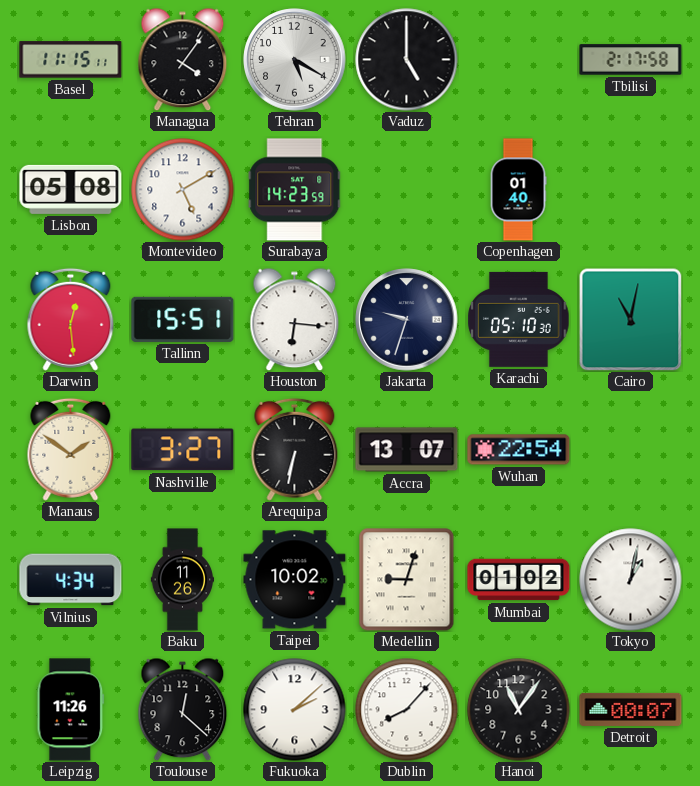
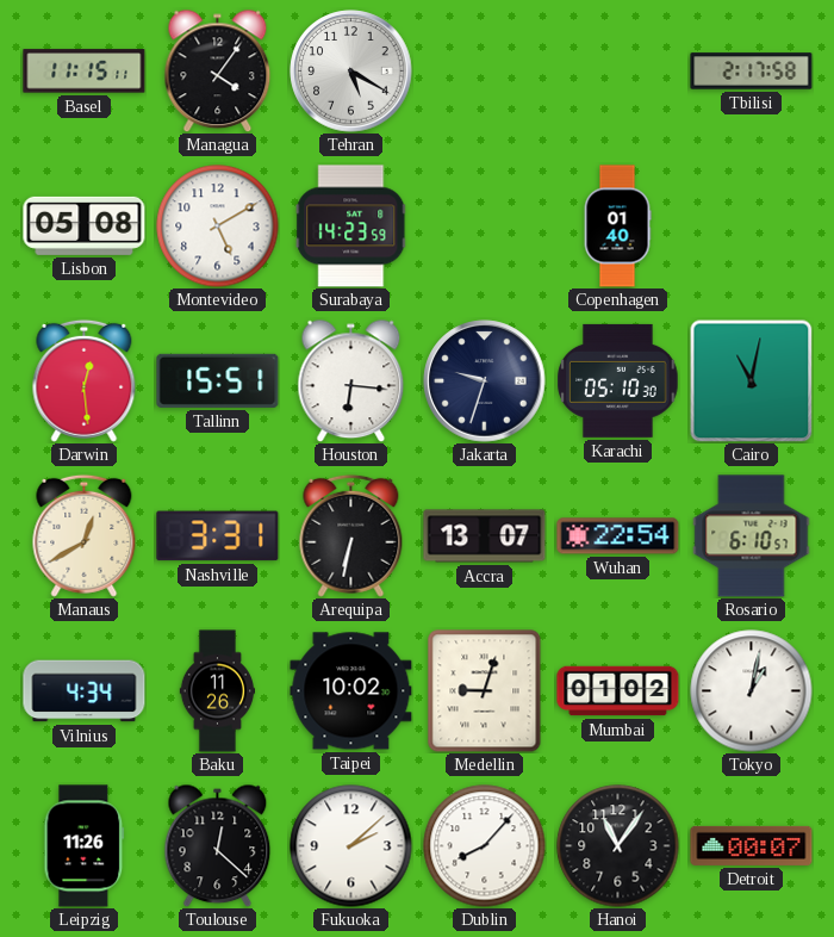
Vaduz: 5:00 -> none
Manaus: 1:51 -> 12:40
Nashville: 3:27 -> 3:31
Rosario: none -> 6:10
